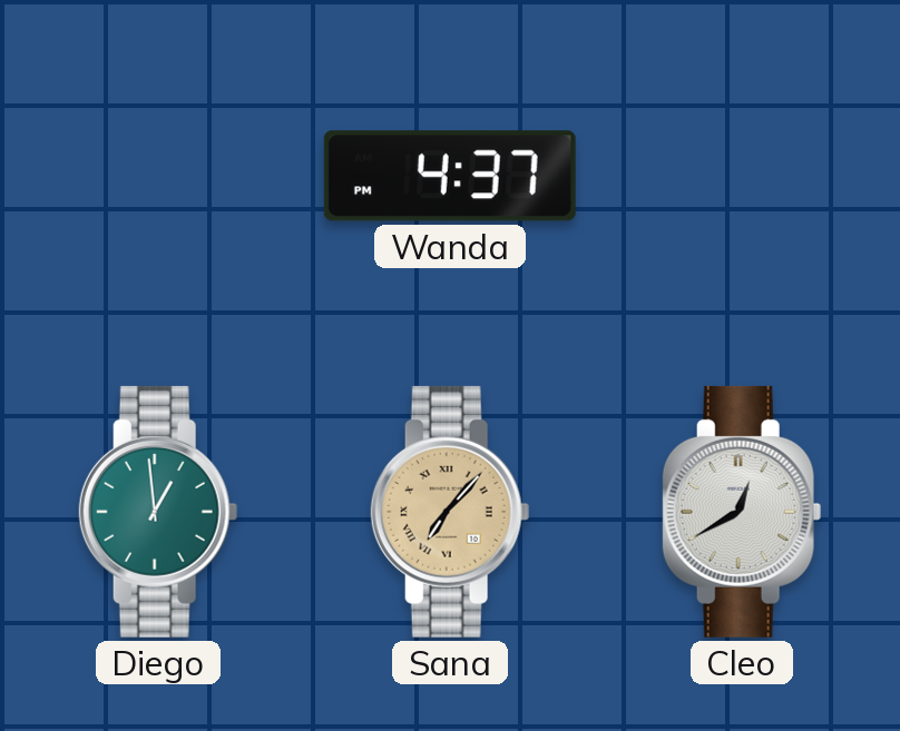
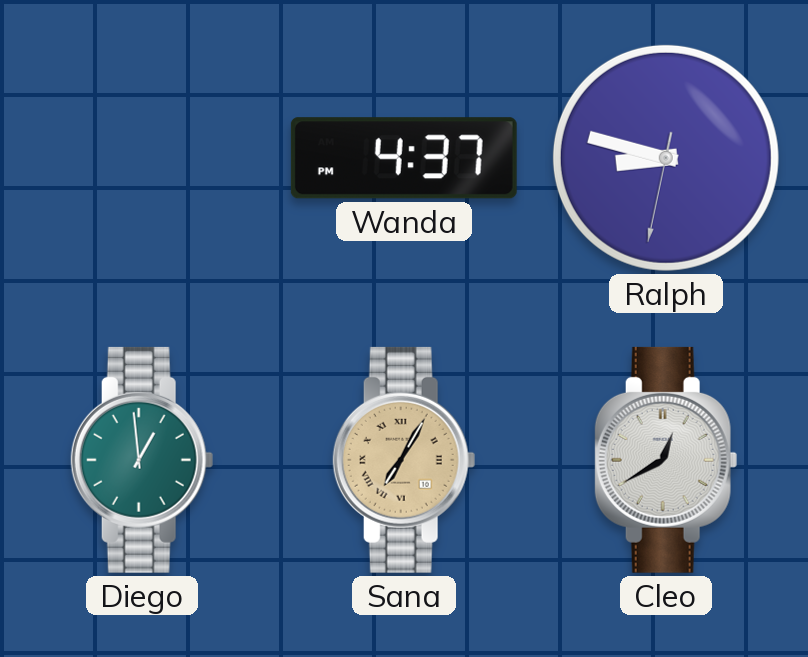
Ralph: none -> 8:47
Sana: 7:07 -> 7:05
